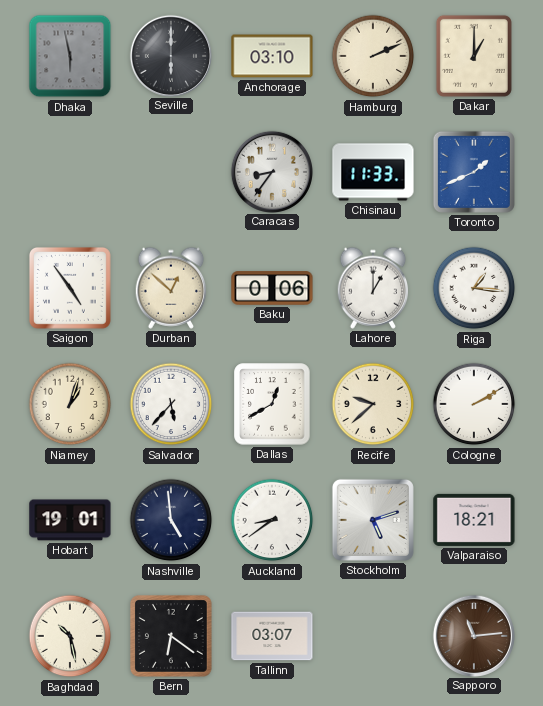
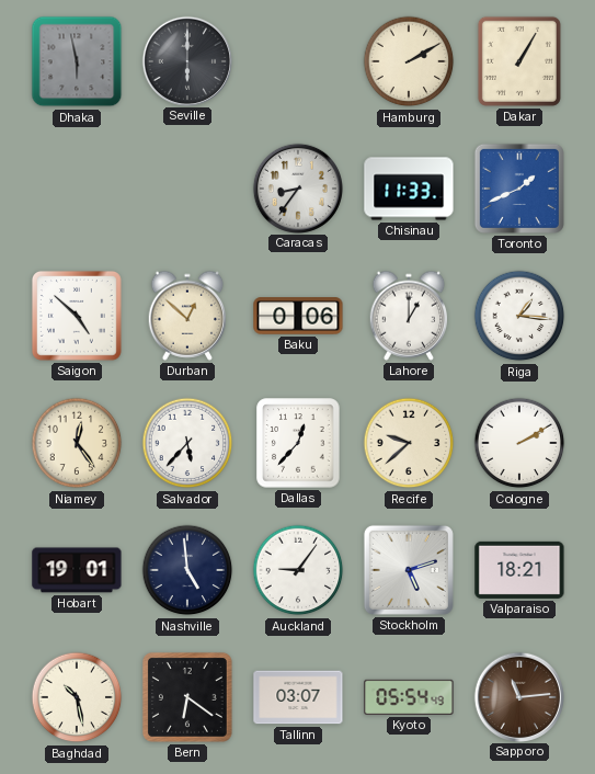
Anchorage: 03:10 -> none
Hamburg: 2:11 -> 2:10
Dakar: 1:00 -> 1:05
Saigon: 4:54 -> 4:52
Niamey: 1:03 -> 12:24
Dallas: 12:40 -> 12:37
Auckland: 8:39 -> 9:06
Kyoto: none -> 05:54
